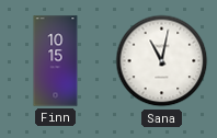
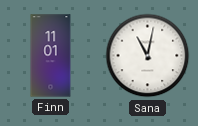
Finn: 10:15 -> 11:01
